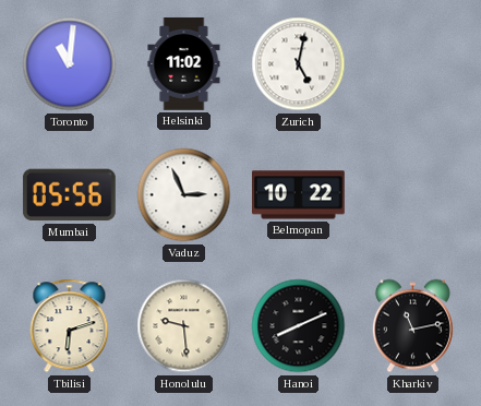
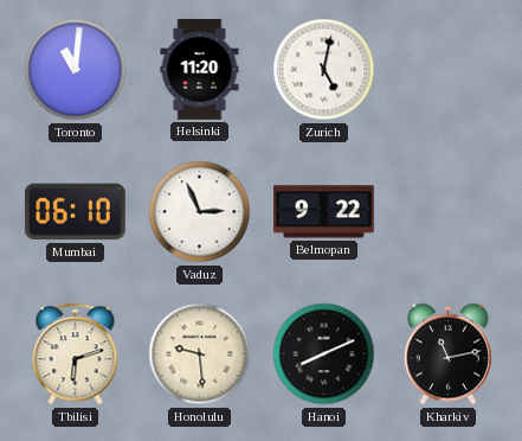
Helsinki: 11:02 -> 11:20
Mumbai: 05:56 -> 06:10
Belmopan: 10:22 -> 9:22
